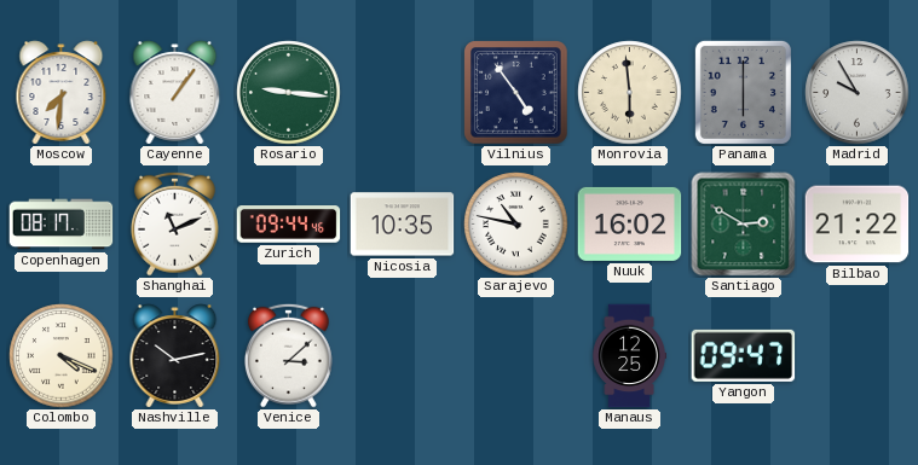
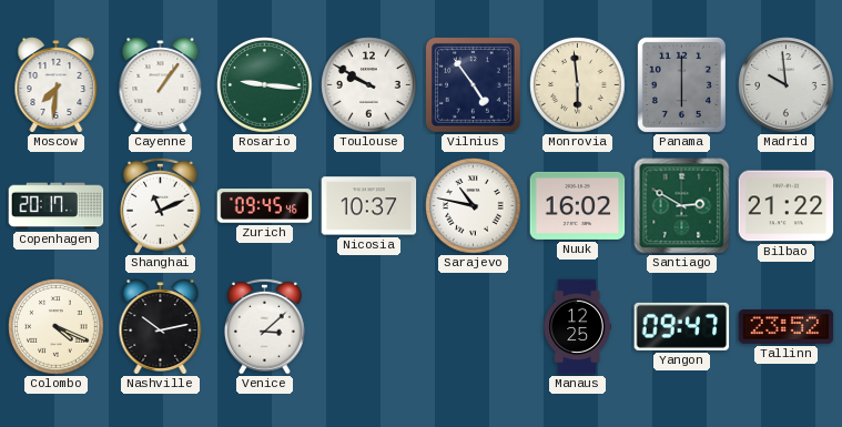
Toulouse: none -> 9:50
Madrid: 9:55 -> 9:59
Copenhagen: 08:17 -> 20:17
Zurich: 09:44 -> 09:45
Nicosia: 10:35 -> 10:37
Tallinn: none -> 23:52
